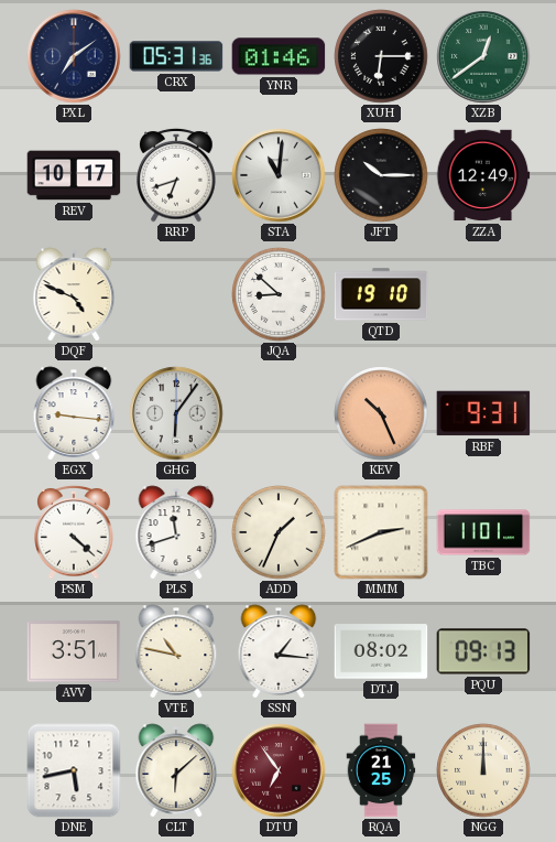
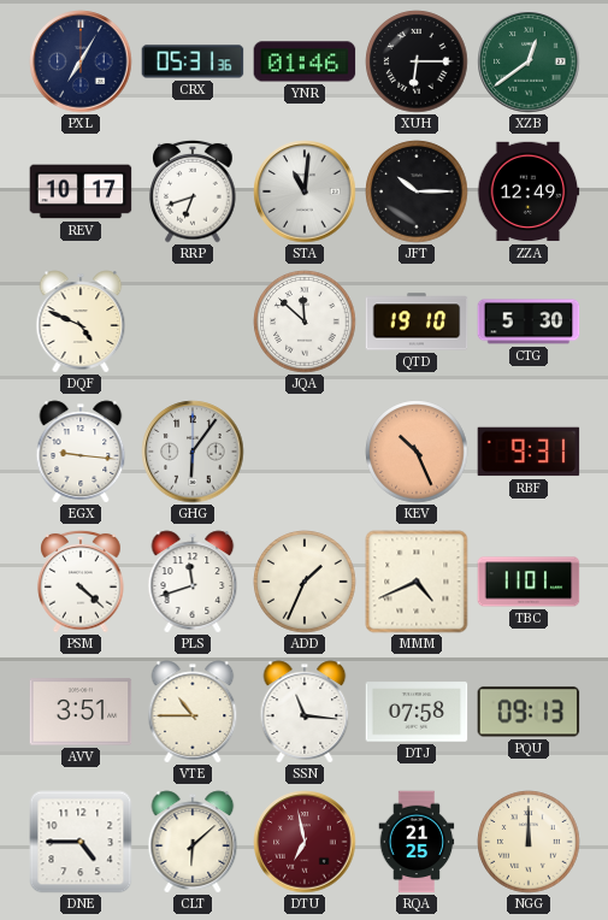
PXL: 7:09 -> 7:05
JQA: 8:52 -> 11:52
CTG: none -> 5:30
MMM: 2:41 -> 4:41
VTE: 10:47 -> 10:45
SSN: 1:16 -> 11:16
DTJ: 08:02 -> 07:58
DNE: 5:43 -> 4:45
DTU: 6:54 -> 6:58
